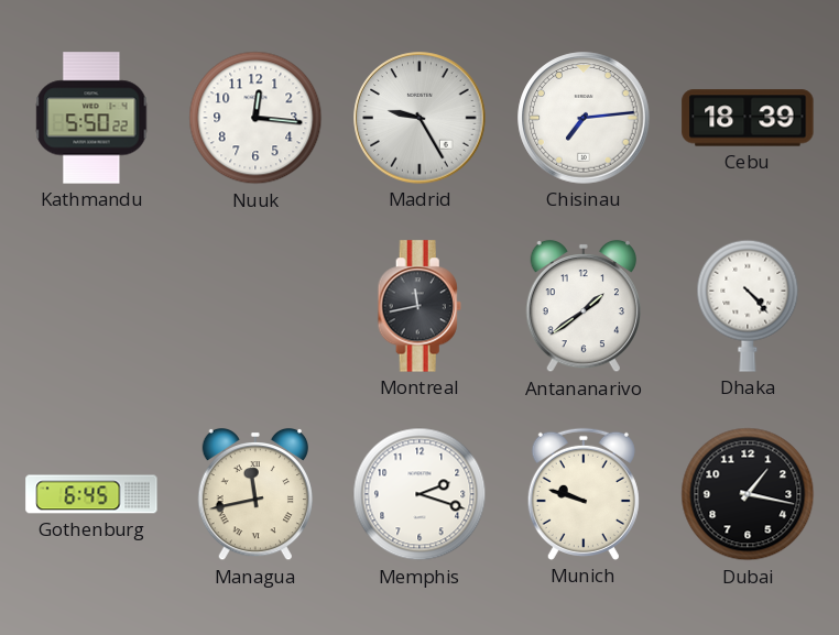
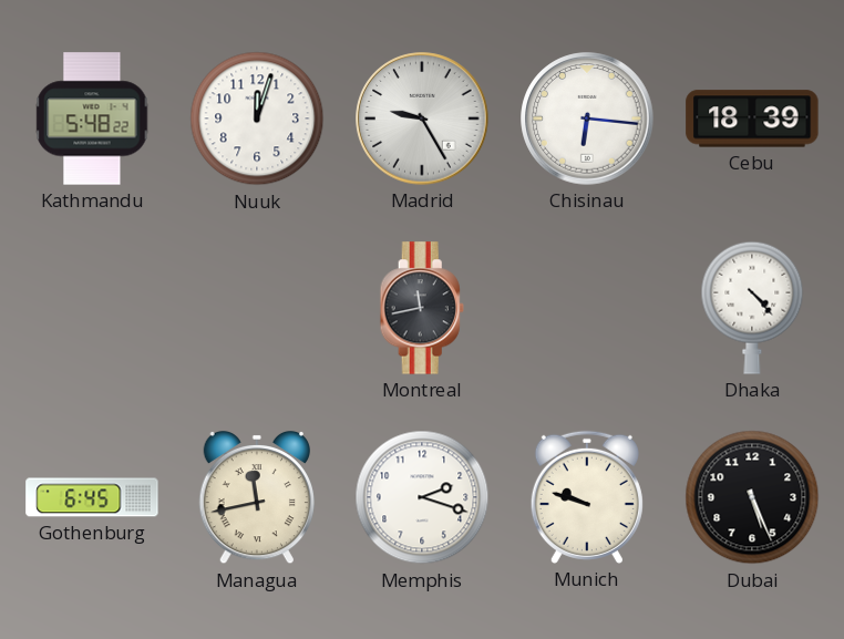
Kathmandu: 5:50 -> 5:48
Nuuk: 12:16 -> 12:03
Chisinau: 7:14 -> 6:16
Antananarivo: 1:39 -> none
Dubai: 1:17 -> 5:26
